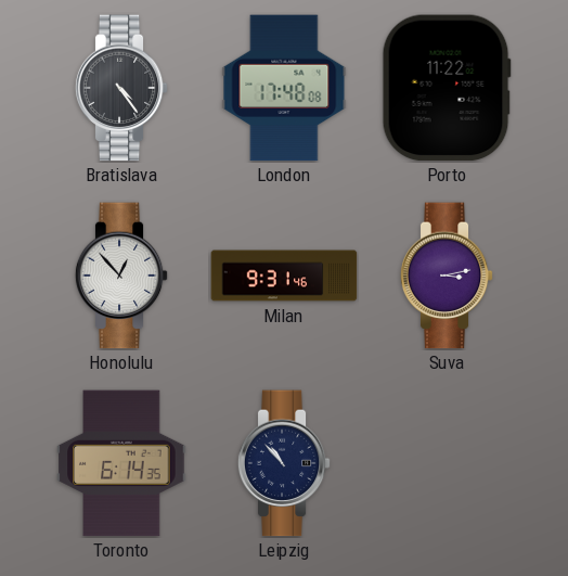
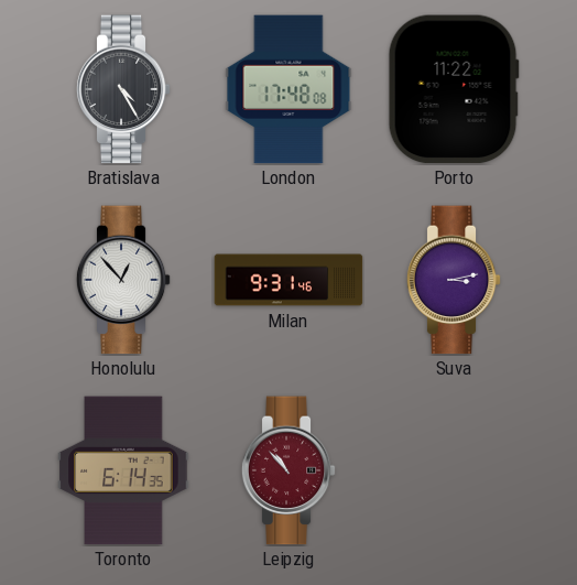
Bratislava: 4:24 -> 4:25
Leipzig dial: navy -> burgundy
